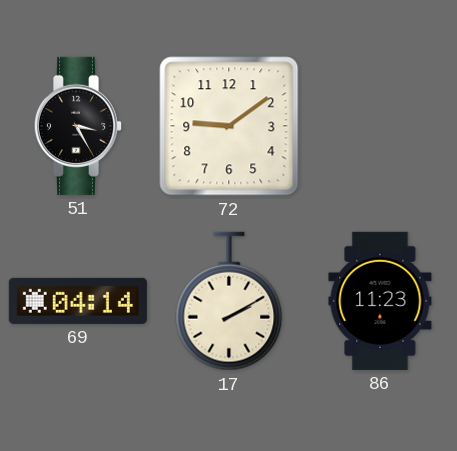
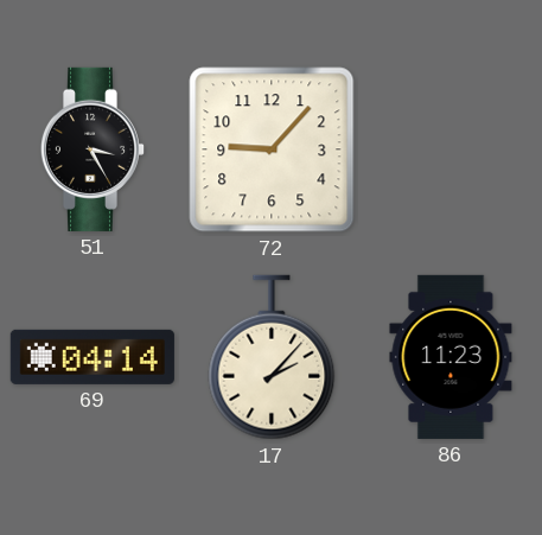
72: 9:09 -> 9:07
17: 2:10 -> 2:07
